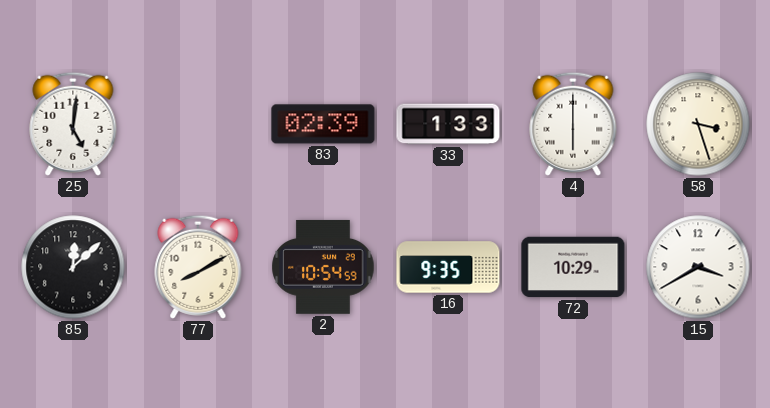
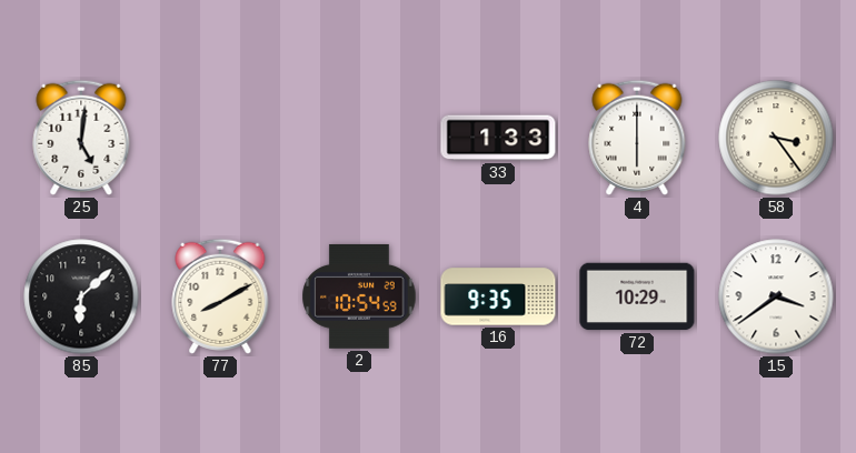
83: 02:39 -> none
58: 3:27 -> 3:24
85: 12:08 -> 6:08
15: 3:40 -> 3:39
